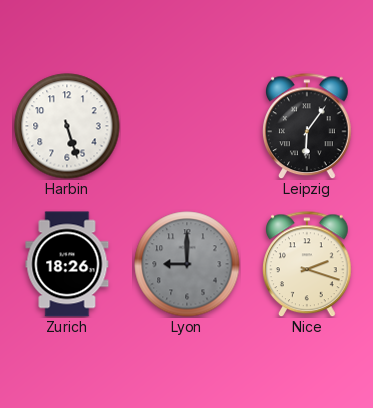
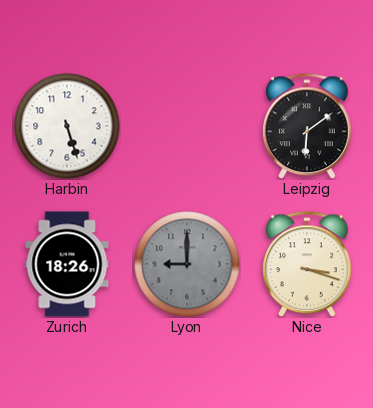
Leipzig: 6:06 -> 6:09
Nice: 2:18 -> 3:18
